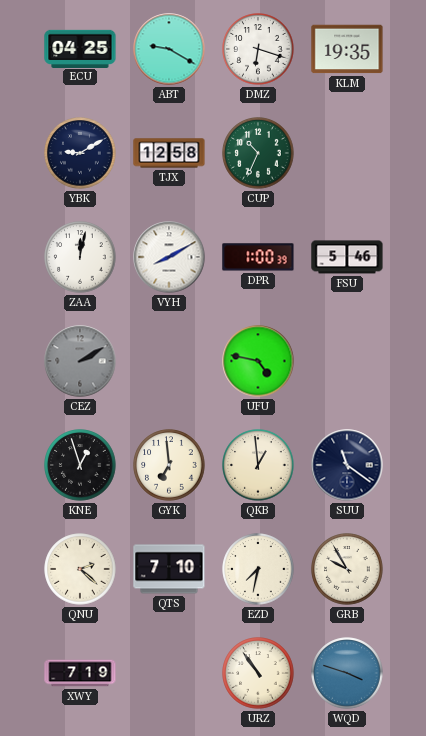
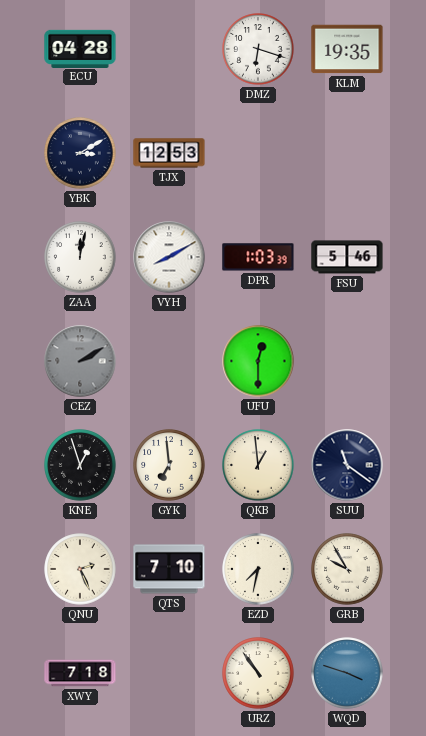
ECU: 04:25 -> 04:28
ABT: 9:20 -> none
YBK: 9:10 -> 3:10
TJX: 12:58 -> 12:53
CUP: 10:34 -> none
DPR: 1:00 -> 1:03
UFU: 4:47 -> 12:30
QNU: 2:22 -> 2:26
XWY: 7:19 -> 7:18
